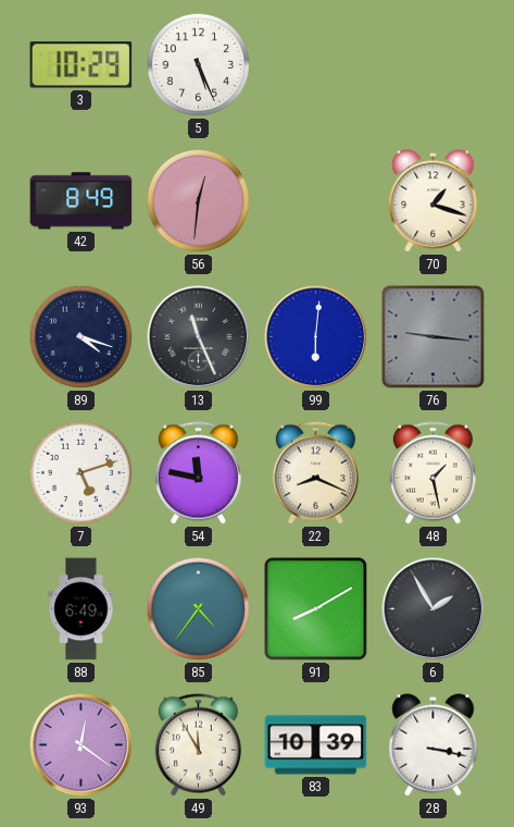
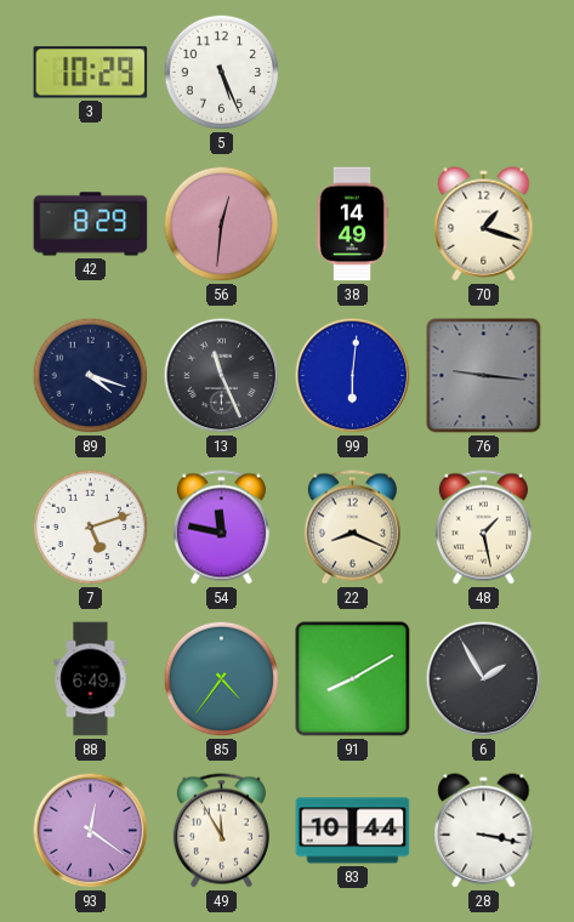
42: 8:49 -> 8:29
38: none -> 14:49
83: 10:39 -> 10:44
